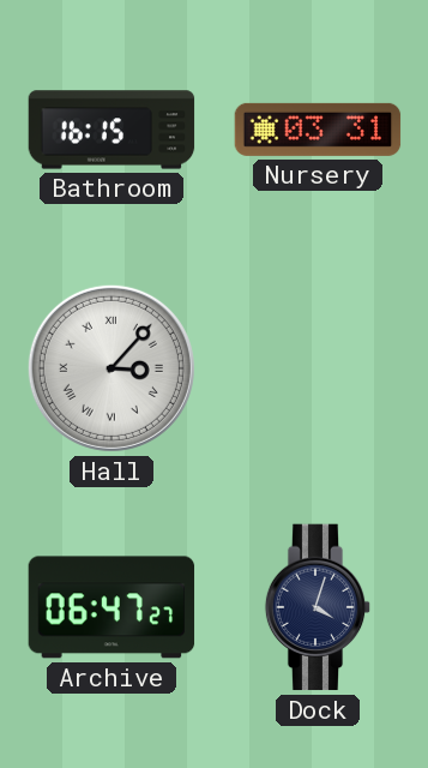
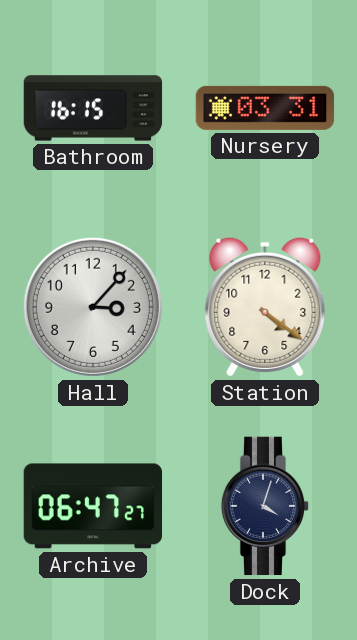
Hall numerals: Roman -> Arabic
Station: none -> 4:21
